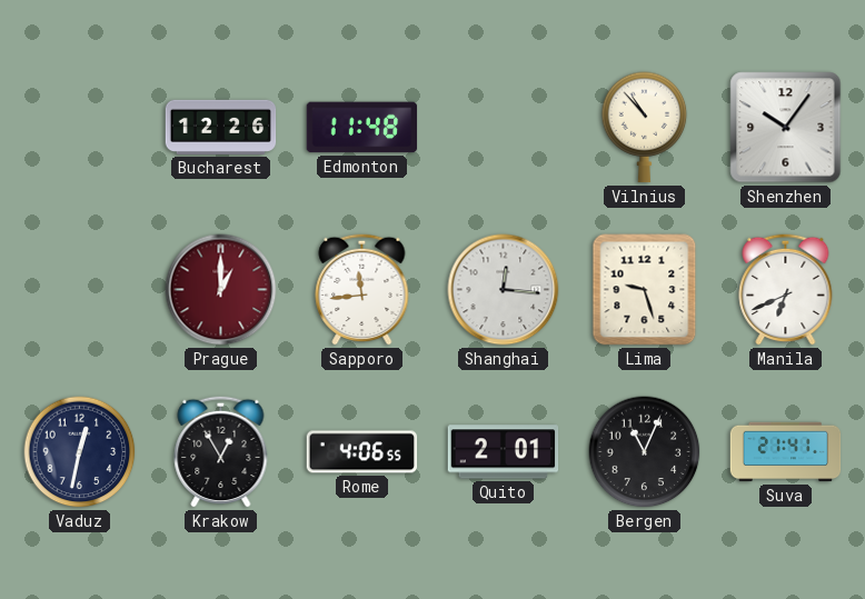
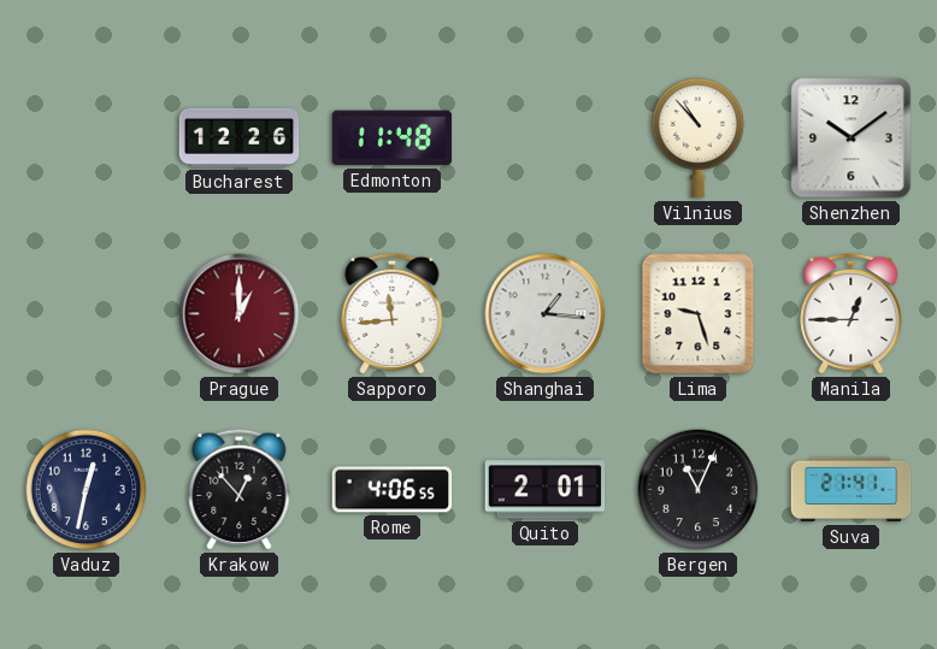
Shenzhen: 10:06 -> 10:09
Shanghai: 12:16 -> 1:16
Manila: 6:41 -> 12:45
Krakow: 12:55 -> 12:53
